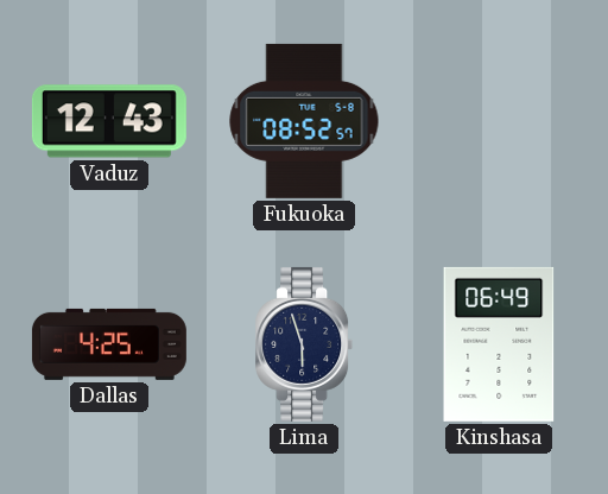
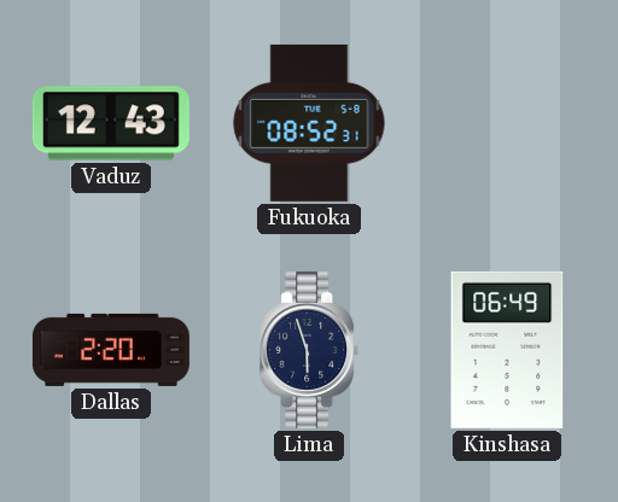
Fukuoka: 08:52:57 -> 08:52:31
Dallas: 4:25 -> 2:20
